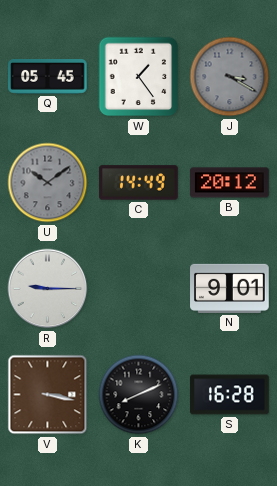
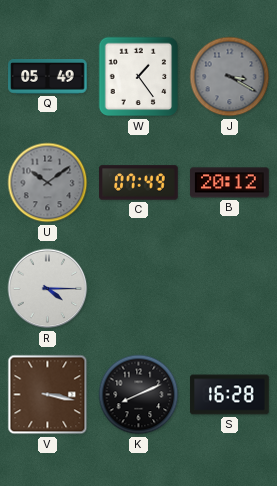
Q: 05:45 -> 05:49
C: 14:49 -> 07:49
R: 9:15 -> 4:15
N: 9:01 -> none
